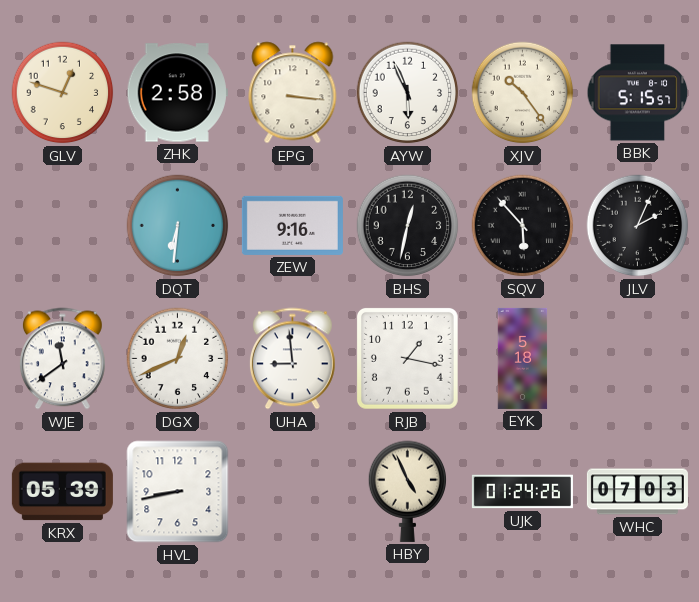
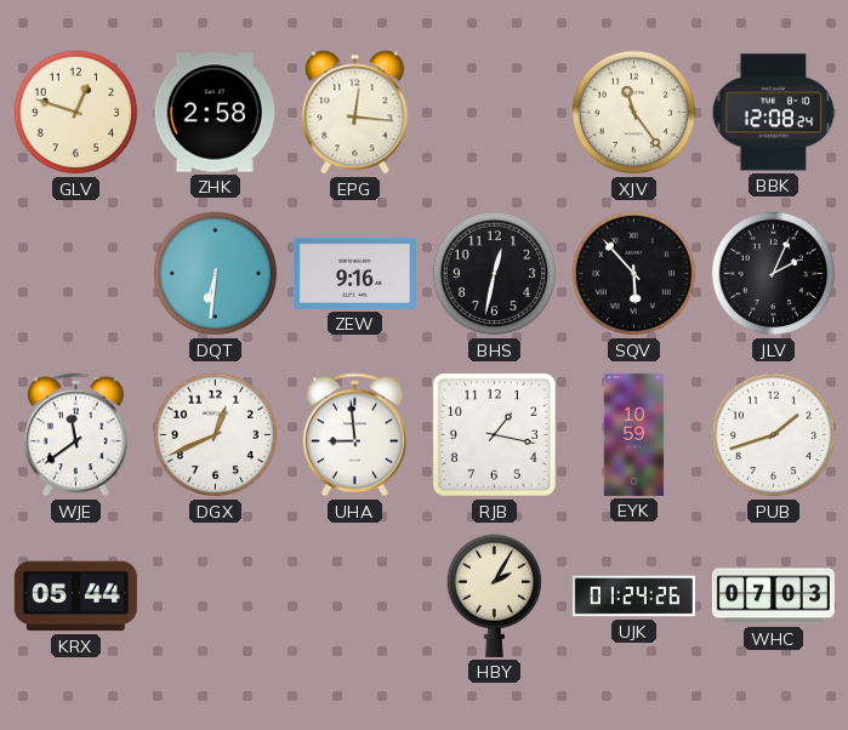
EPG: 3:16 -> 12:16
AYW: 5:56 -> none
XJV: 10:24 -> 11:24
BBK: 5:15 -> 12:08
EYK: 5:18 -> 10:59
PUB: none -> 1:42
KRX: 05:39 -> 05:44
HVL: 8:43 -> none
HBY: 4:56 -> 2:05
